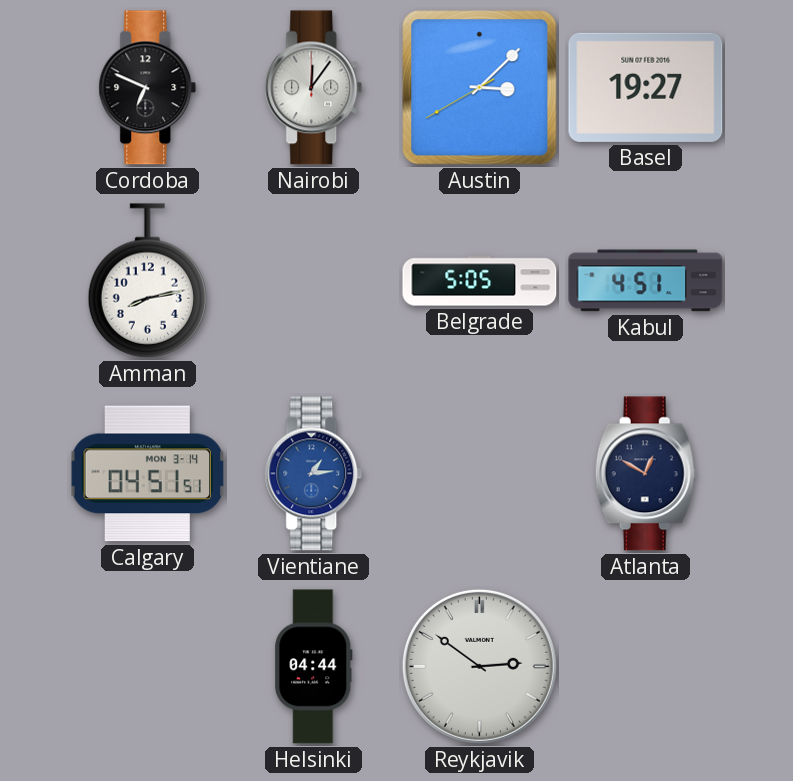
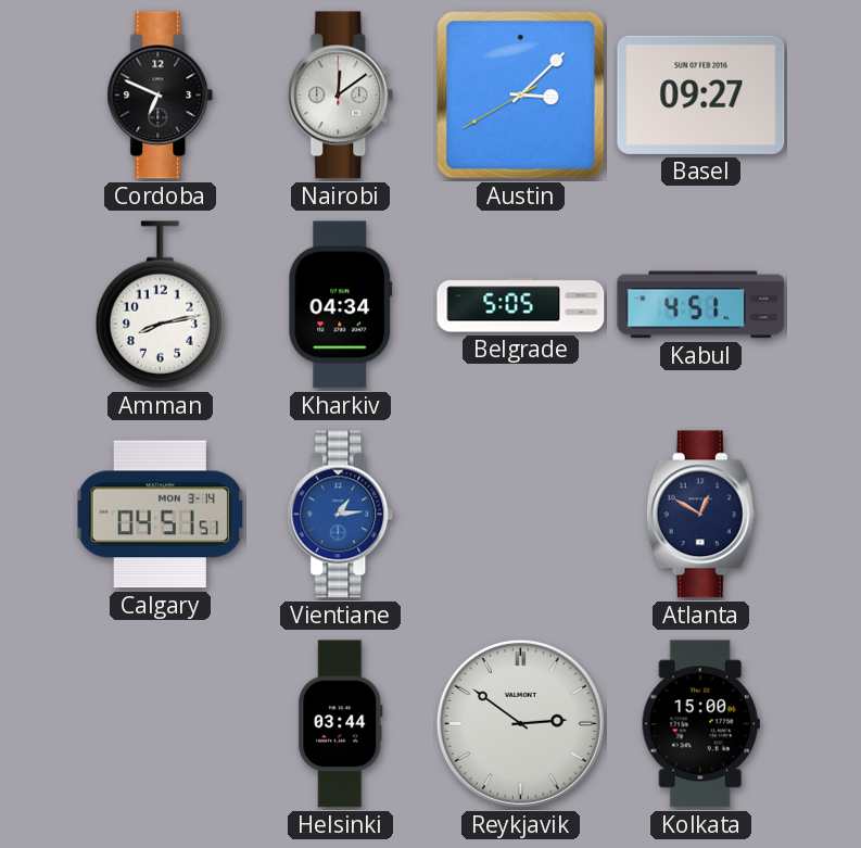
Nairobi: 12:06 -> 12:09
Basel: 19:27 -> 09:27
Kharkiv: none -> 04:34
Helsinki: 04:44 -> 03:44
Kolkata: none -> 15:00
